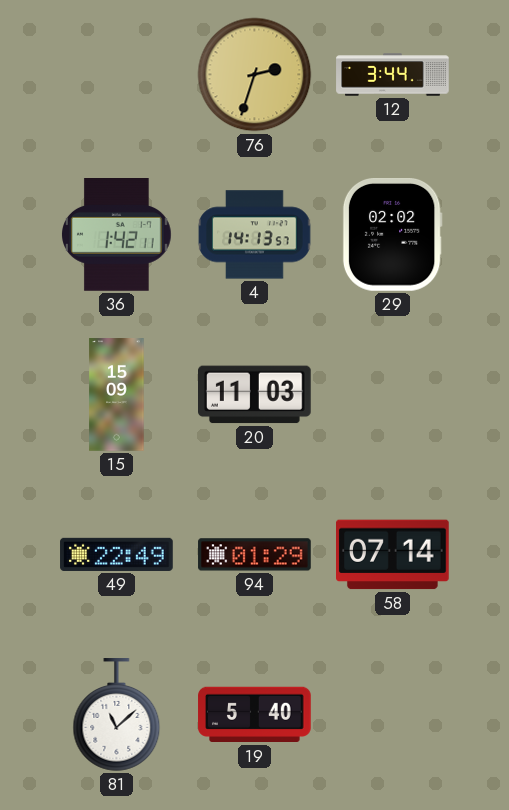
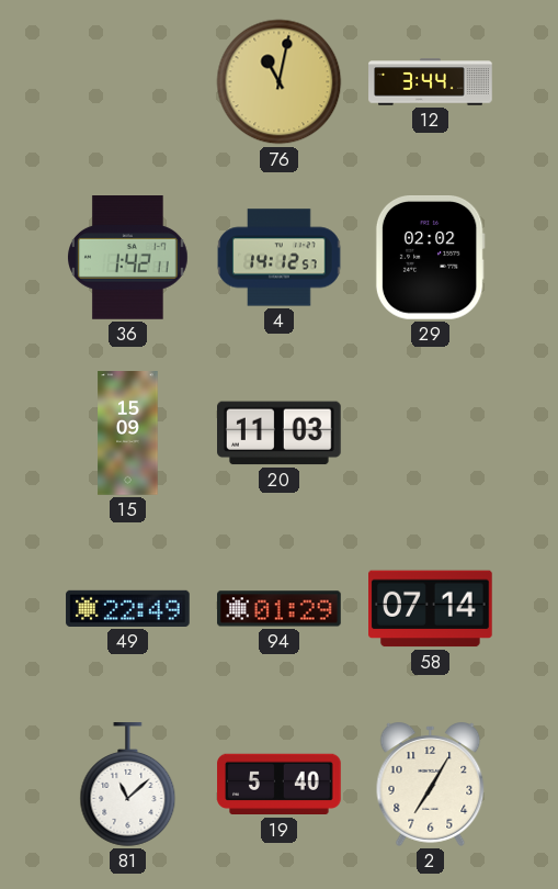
76: 2:33 -> 11:02
4: 14:13 -> 14:12
2: none -> 7:05
